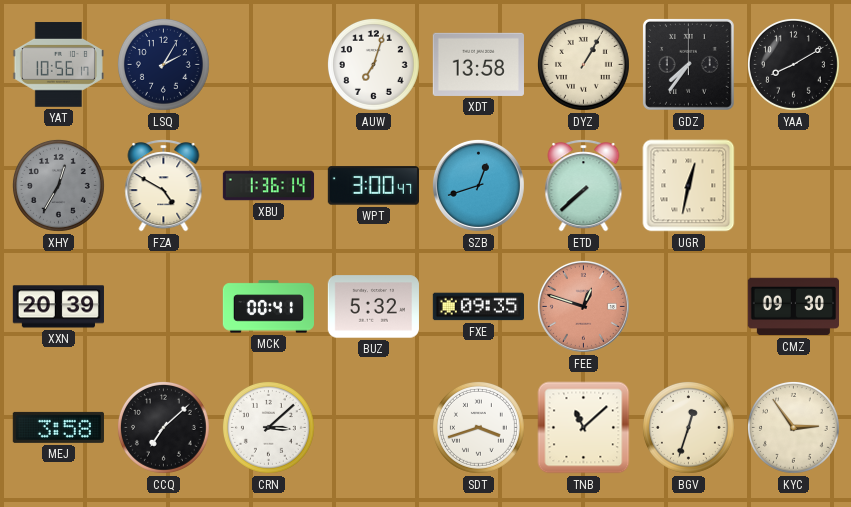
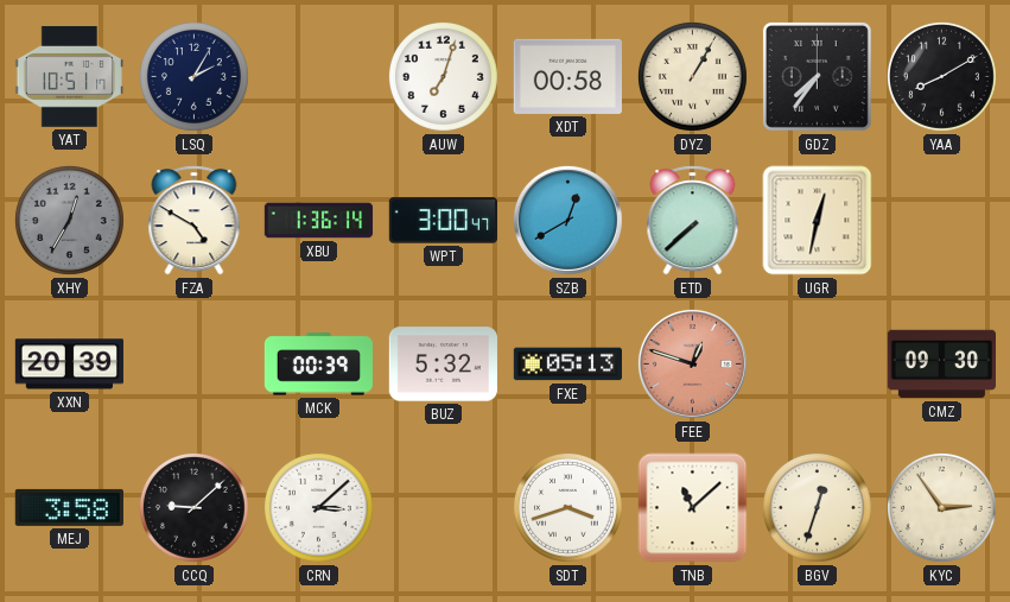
YAT: 10:56 -> 10:51
XDT: 13:58 -> 00:58
SZB: 12:42 -> 12:40
MCK: 00:41 -> 00:39
FXE: 09:35 -> 05:13
CCQ: 7:08 -> 9:08
